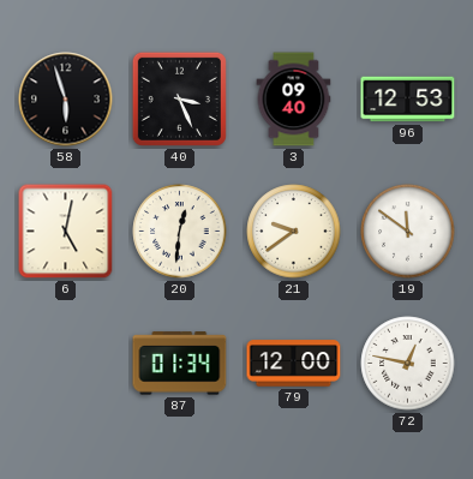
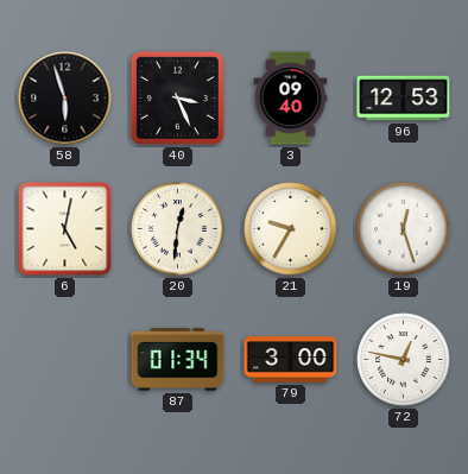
21: 9:39 -> 9:35
19: 11:51 -> 12:27
79: 12:00 -> 3:00
